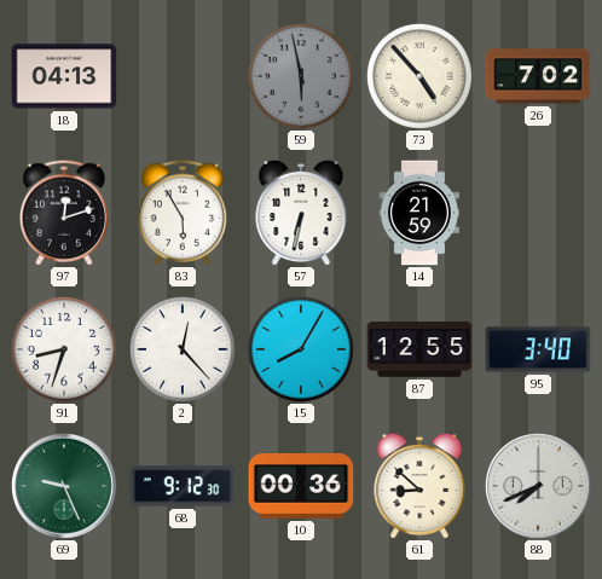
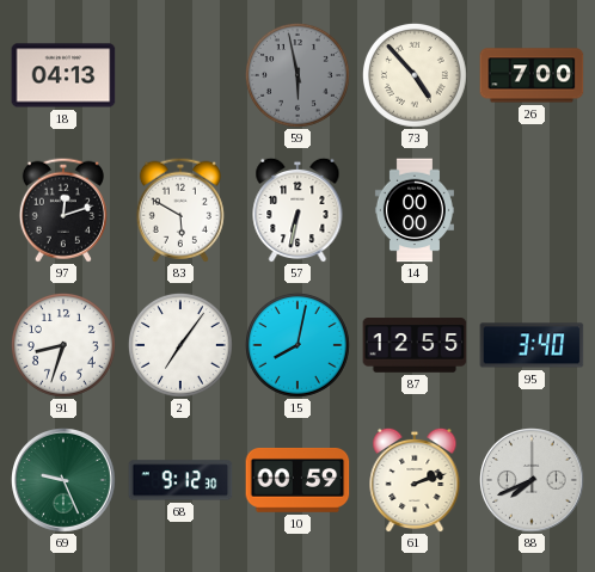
26: 7:02 -> 7:00
83: 5:55 -> 5:50
14: 21:59 -> 00:00
2: 12:23 -> 7:06
15: 8:05 -> 8:02
10: 00:36 -> 00:59
61: 8:52 -> 2:12
